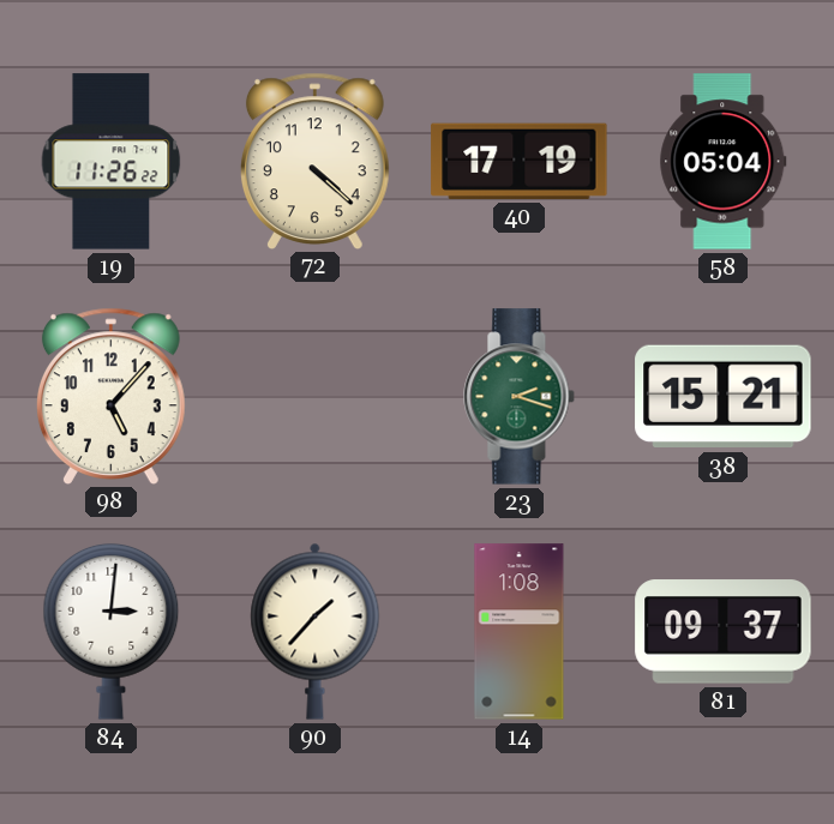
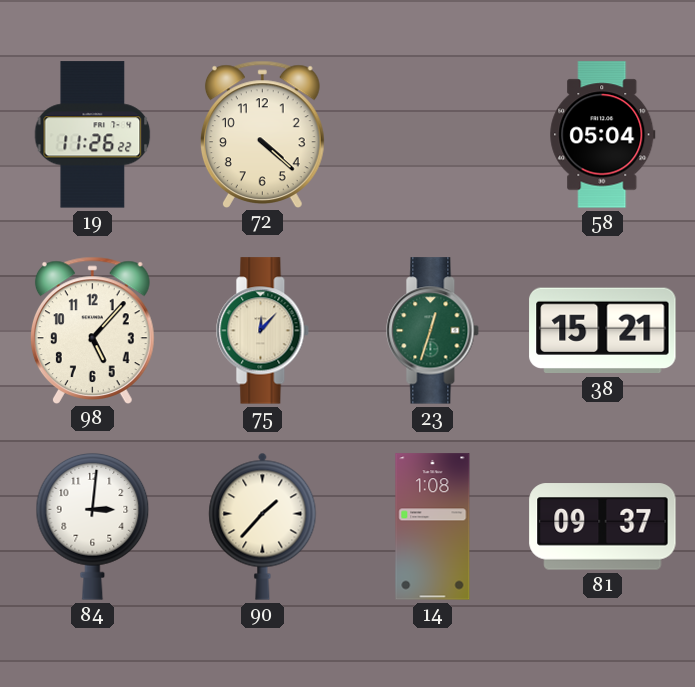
40: 17:19 -> none
75: none -> 12:07
23: 2:18 -> 12:33
